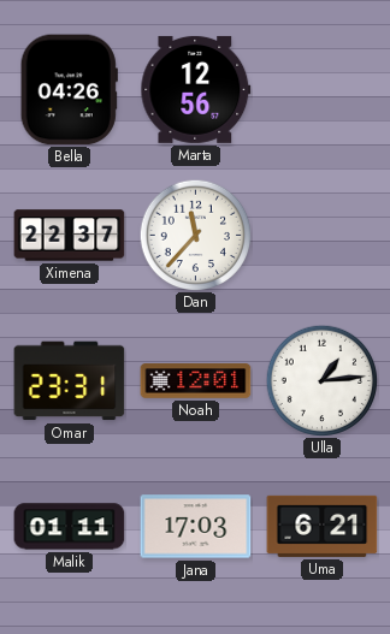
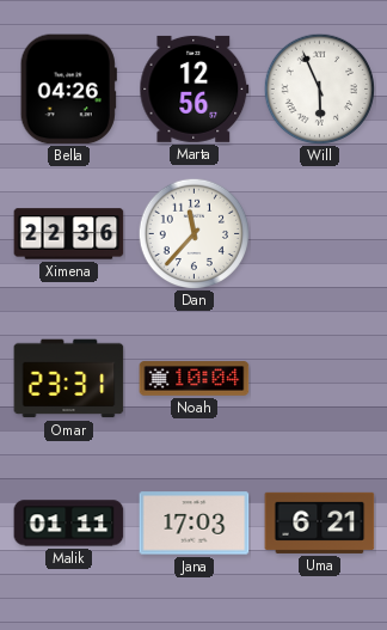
Will: none -> 5:56
Ximena: 22:37 -> 22:36
Noah: 12:01 -> 10:04
Ulla: 1:14 -> none
